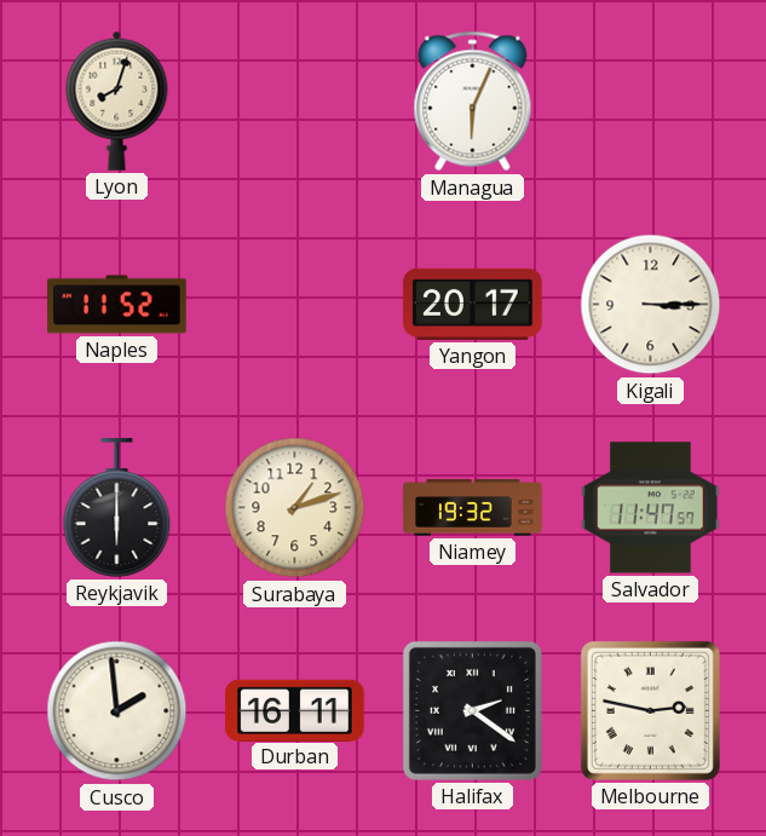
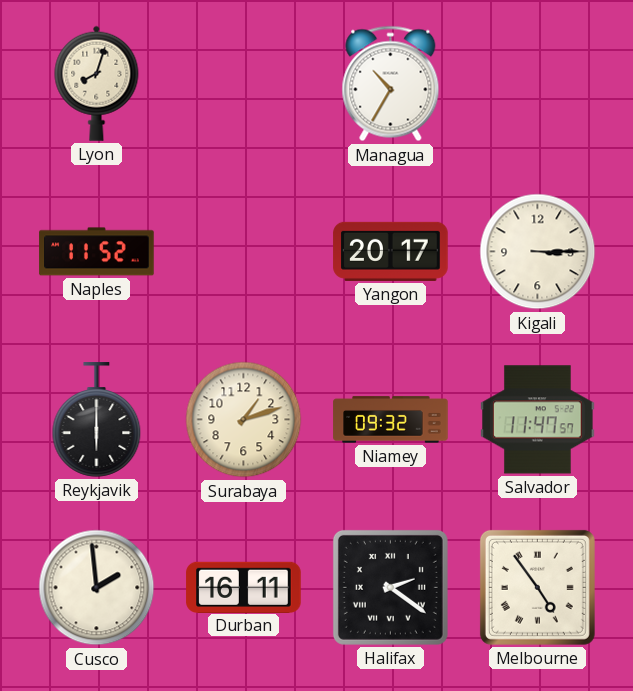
Managua: 6:04 -> 10:35
Niamey: 19:32 -> 09:32
Melbourne: 2:47 -> 4:54
